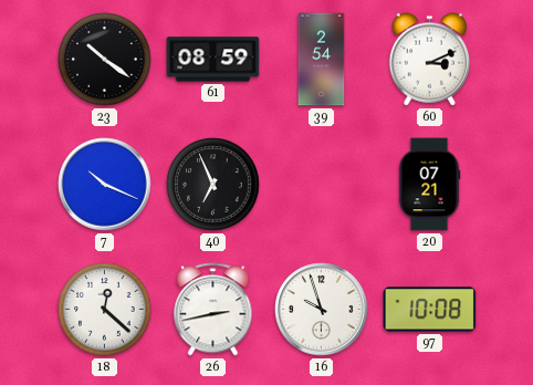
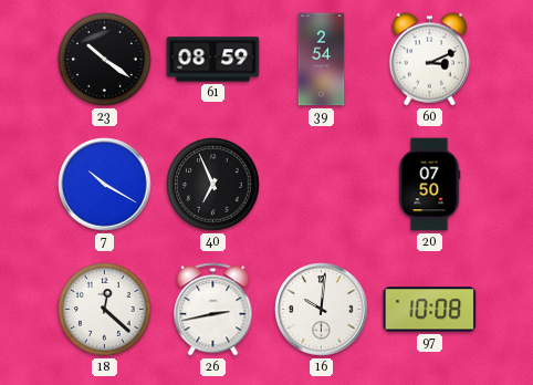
7: 10:19 -> 10:20
20: 07:21 -> 07:50
16: 9:57 -> 10:01
